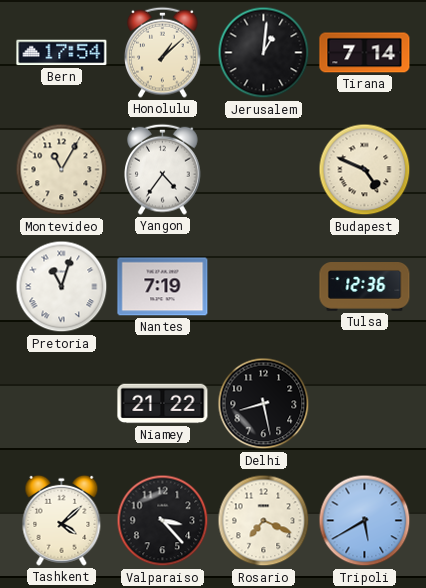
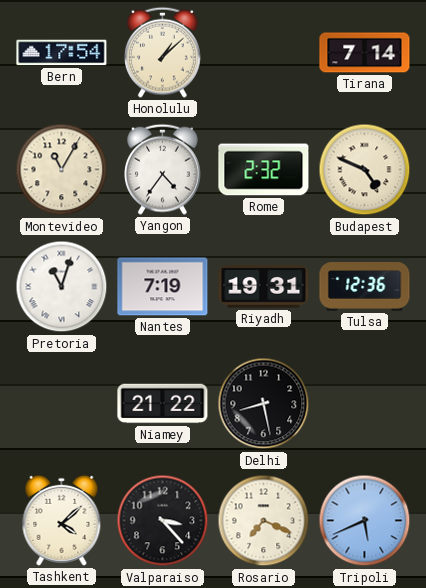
Jerusalem: 1:01 -> none
Rome: none -> 2:32
Riyadh: none -> 19:31
Tripoli: 5:40 -> 5:41
